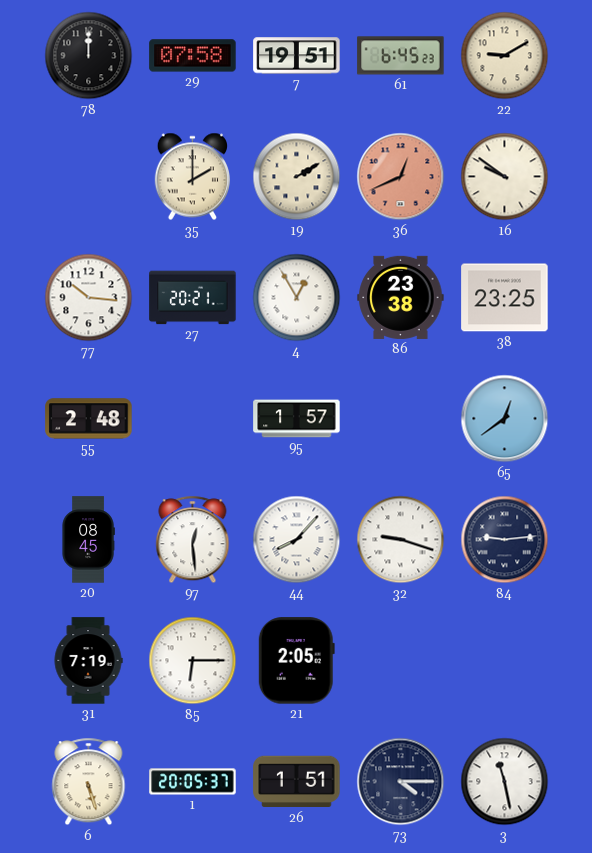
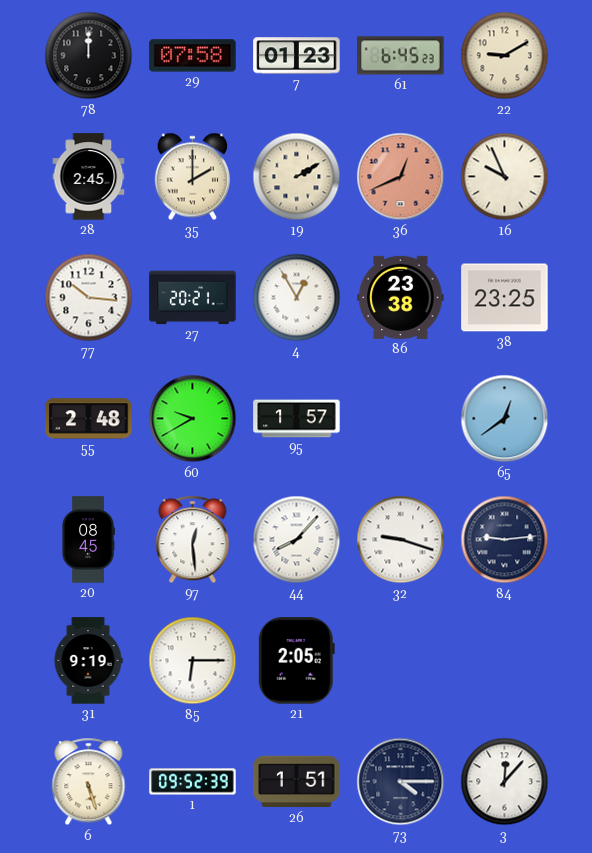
7: 19:51 -> 01:23
28: none -> 2:45
16: 9:51 -> 9:56
60: none -> 9:40
31: 7:19 -> 9:19
1: 20:05 -> 09:52
3: 11:28 -> 12:07
